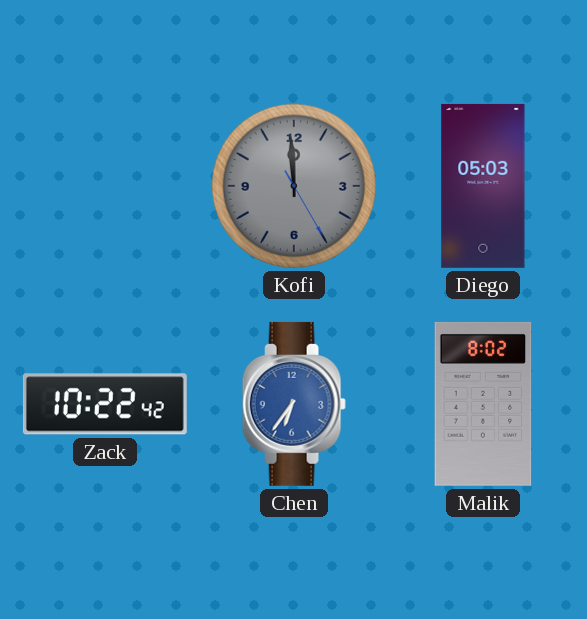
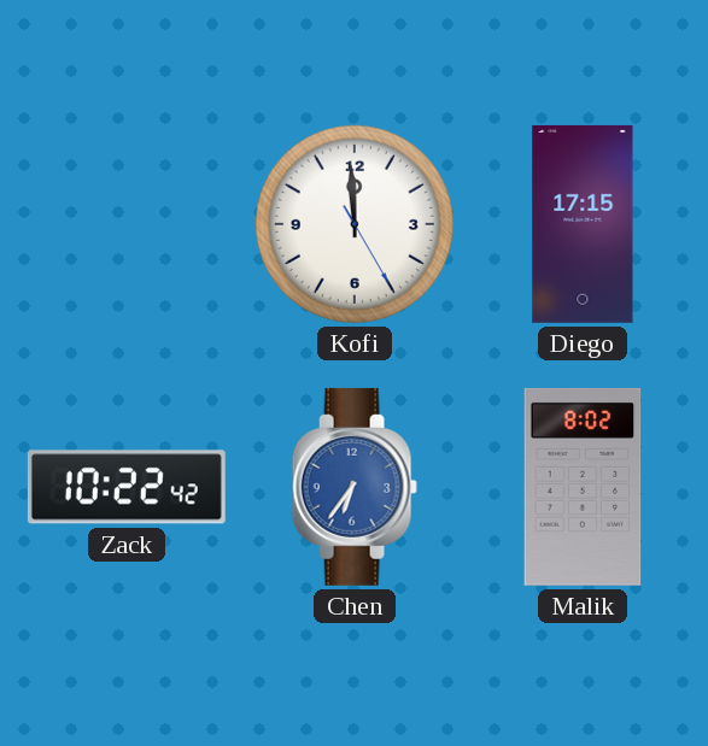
Kofi dial: grey -> white
Diego: 05:03 -> 17:15
